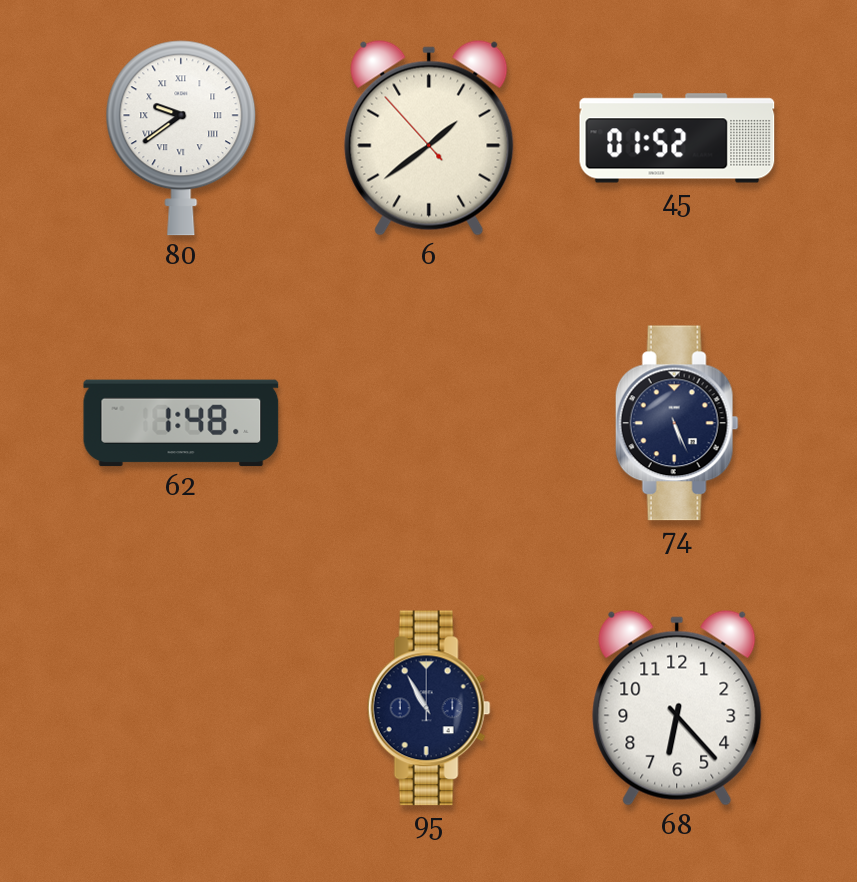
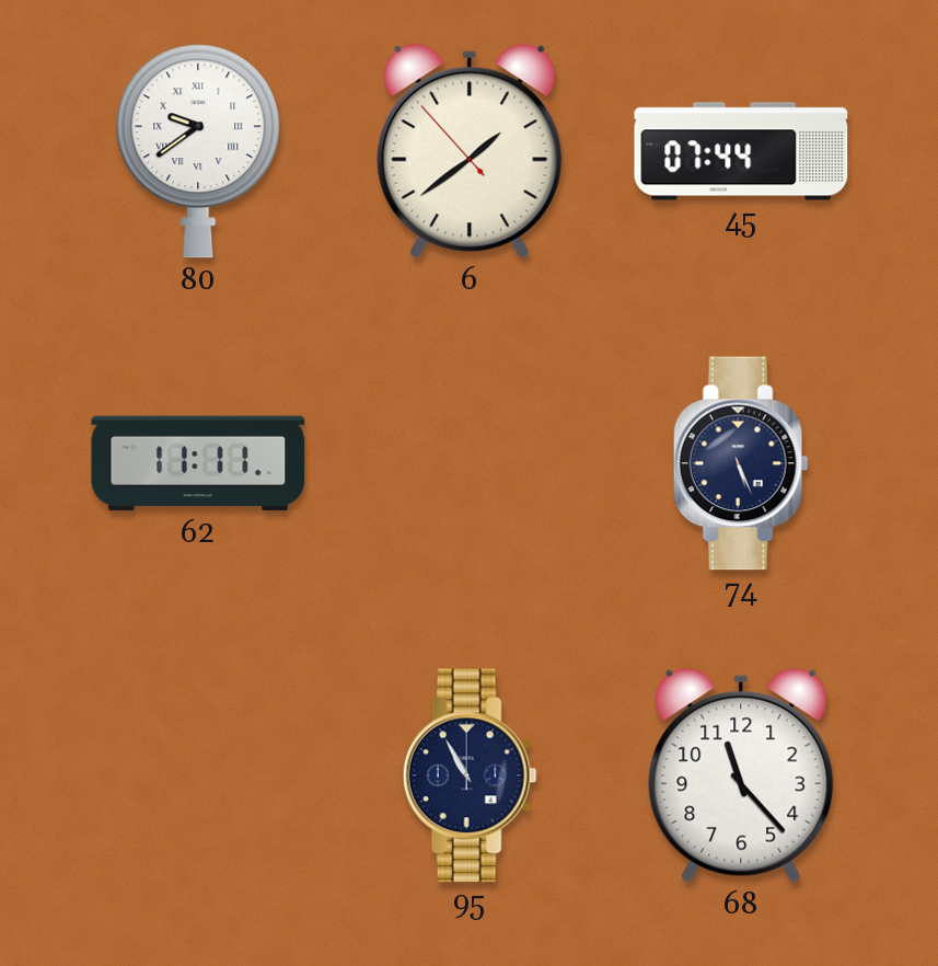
45: 01:52 -> 07:44
62: 1:48 -> 11:11
68: 6:23 -> 11:23
